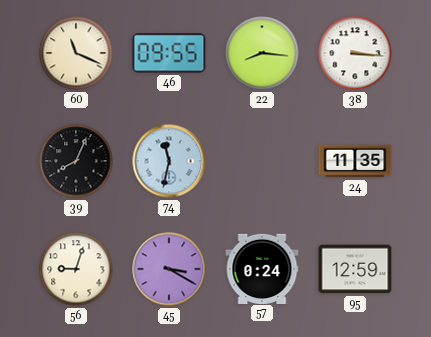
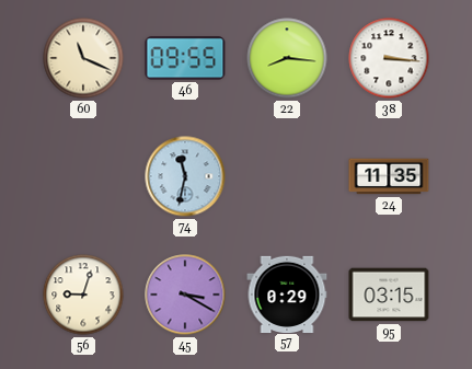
39: 8:04 -> none
57: 0:24 -> 0:29
95: 12:59 -> 03:15
